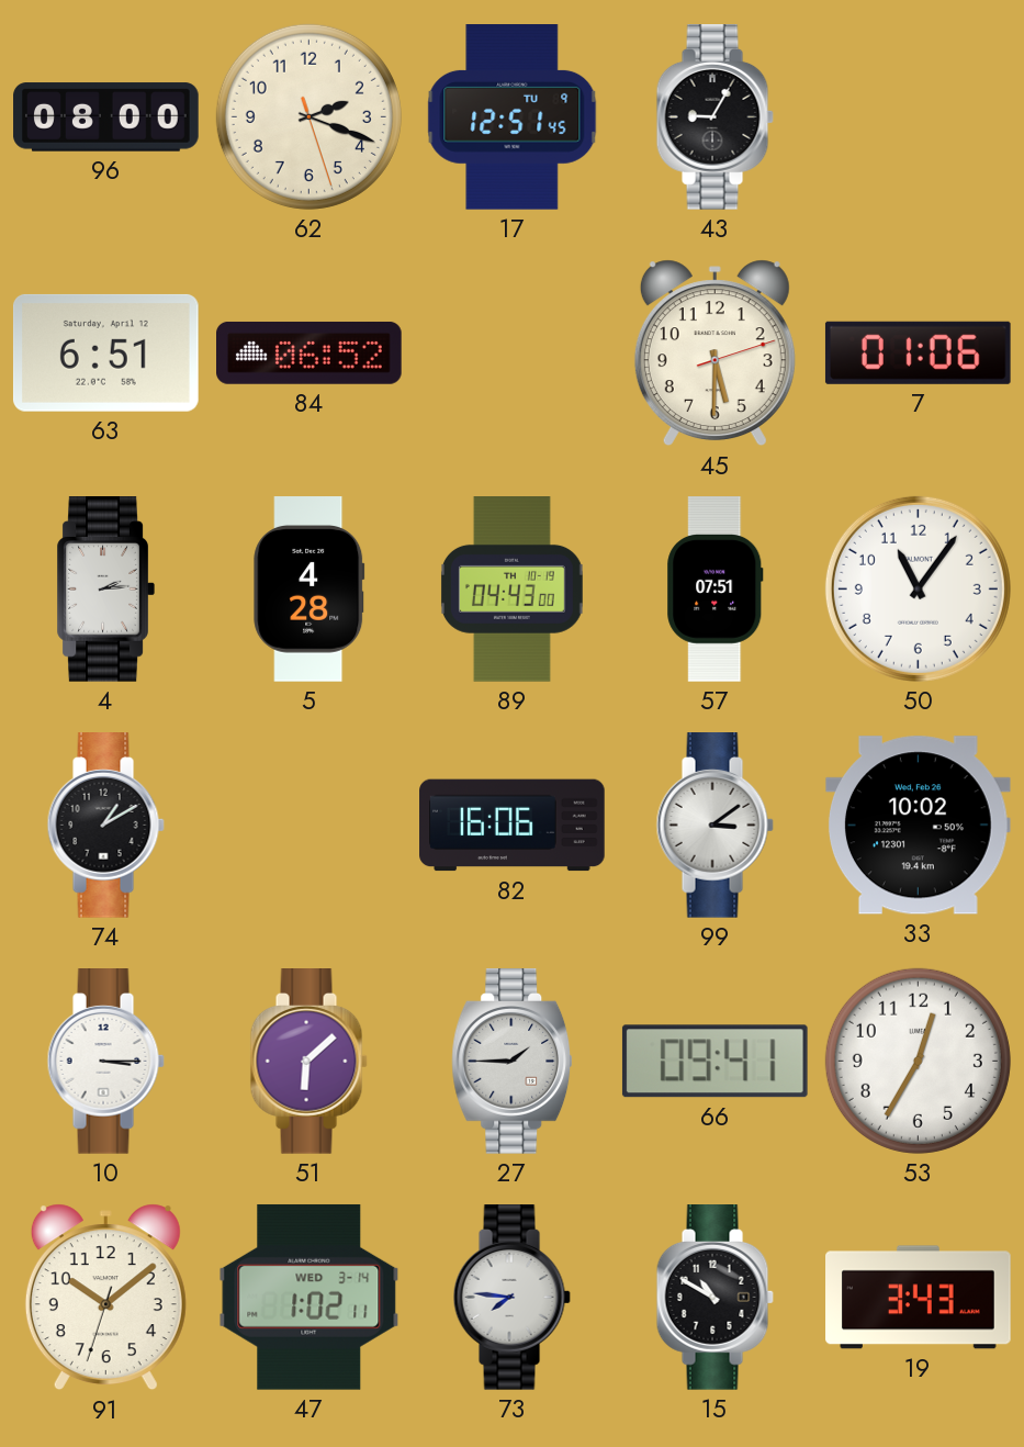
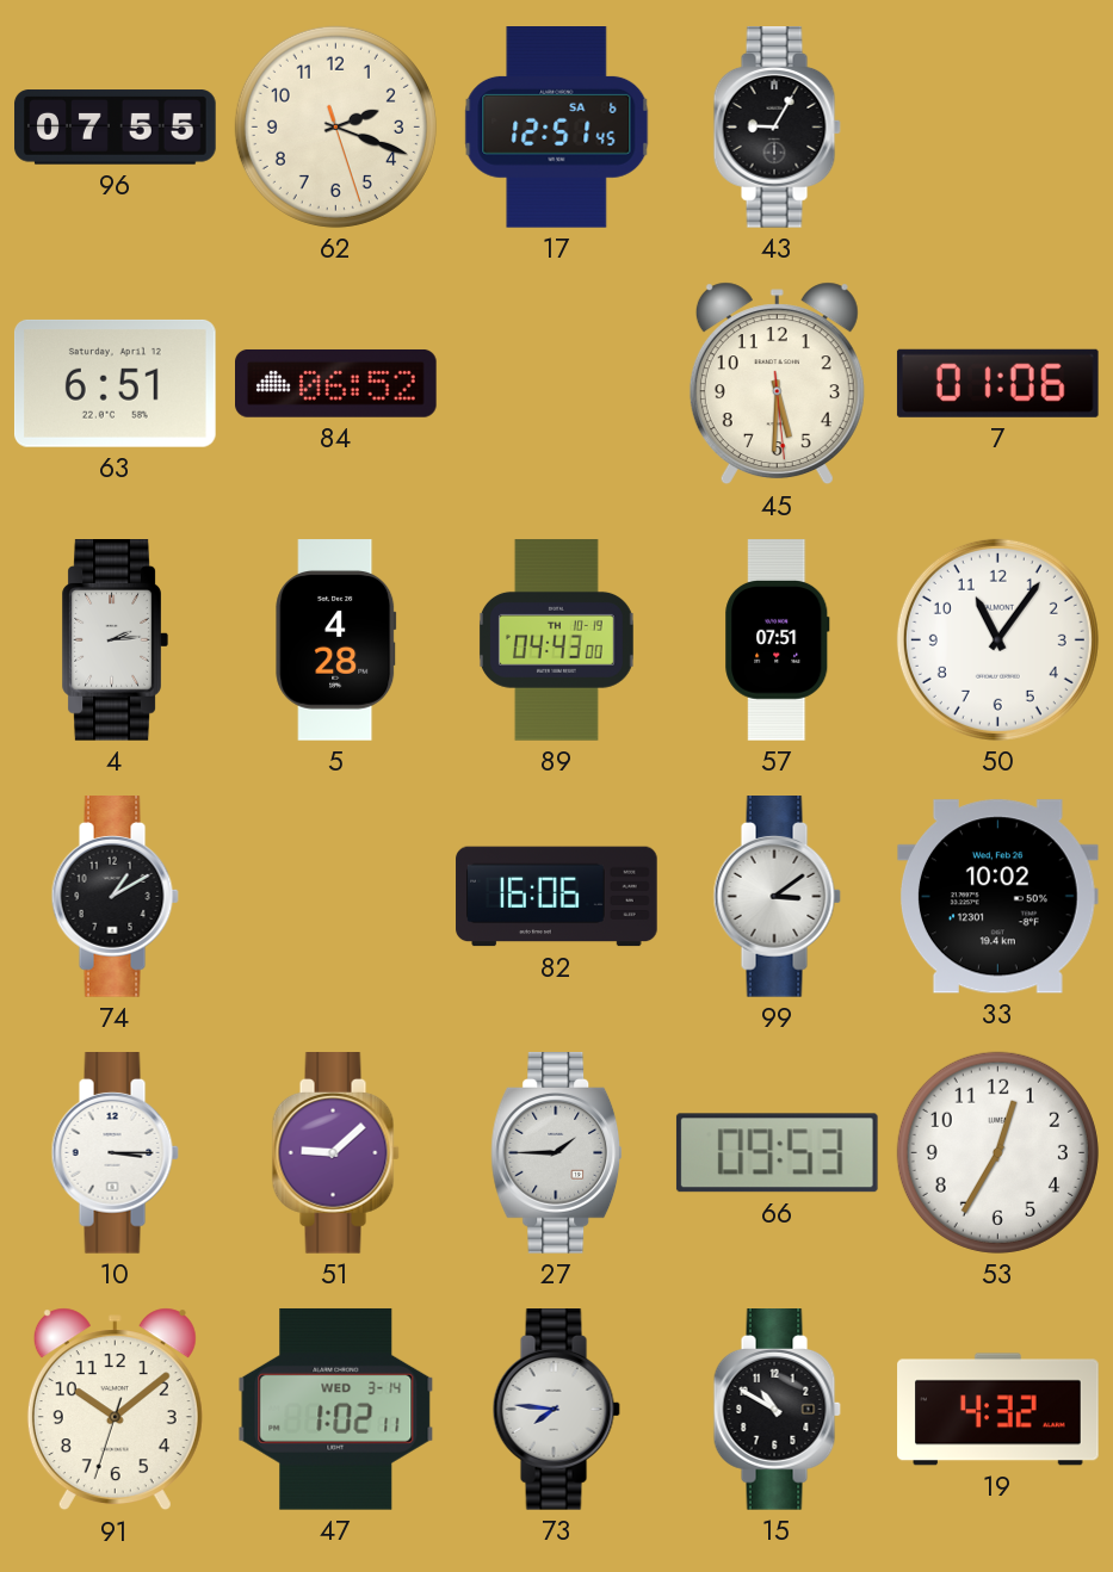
96: 08:00 -> 07:55
17 date: TU 9 -> SA 6
45: 5:30:12 -> 5:30:29
51: 6:08 -> 9:08
66: 09:41 -> 09:53
19: 3:43 -> 4:32
